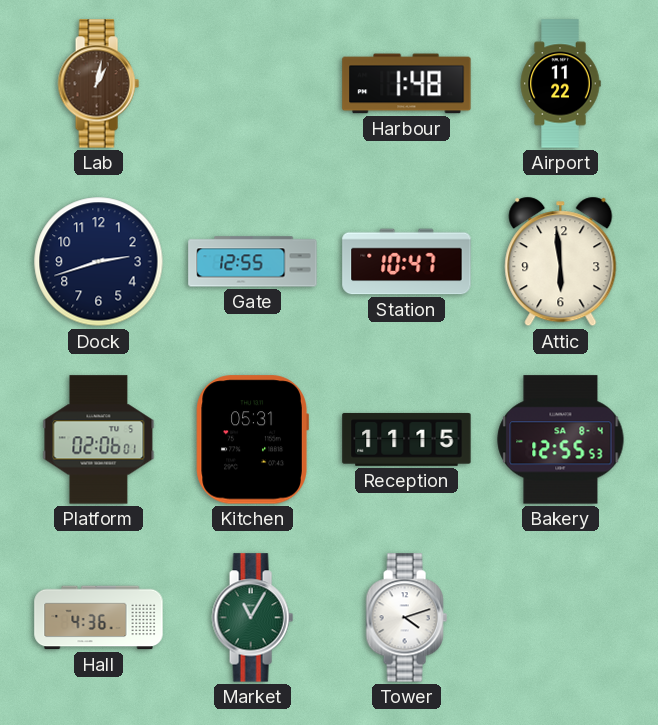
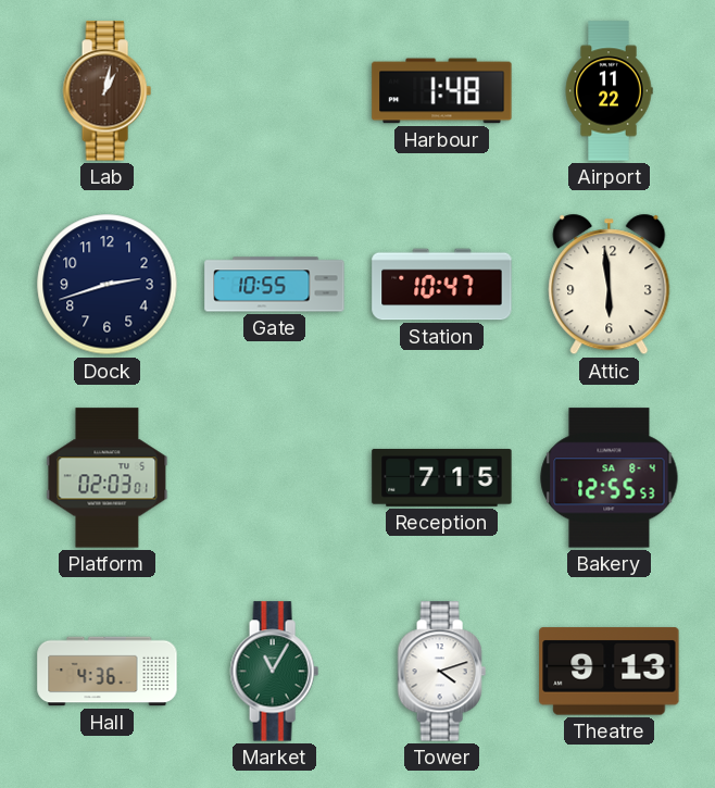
Gate: 12:55 -> 10:55
Platform: 02:06 -> 02:03
Kitchen: 05:31 -> none
Reception: 11:15 -> 7:15
Theatre: none -> 9:13
